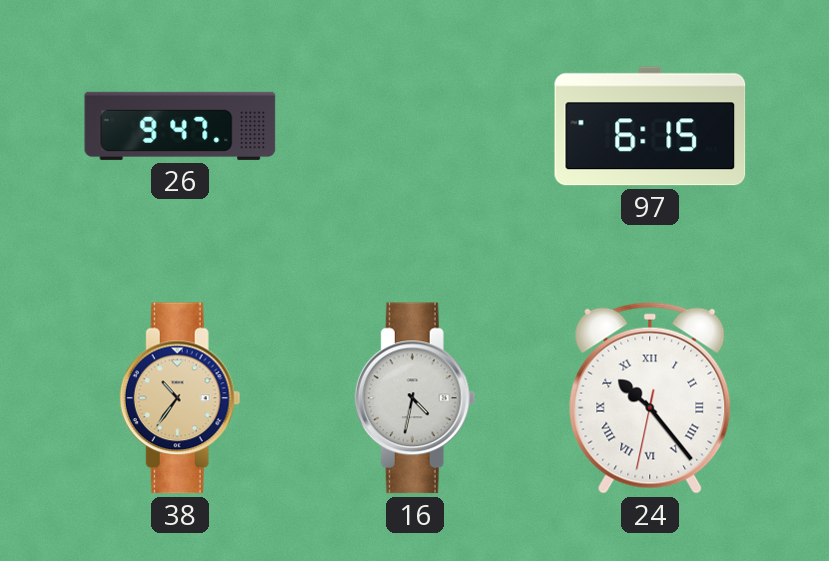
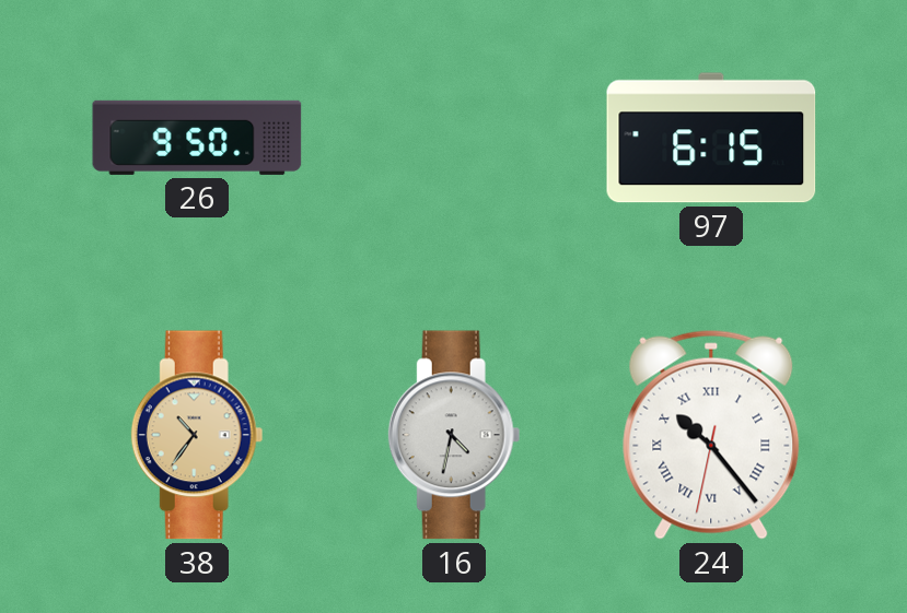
26: 9:47 -> 9:50
